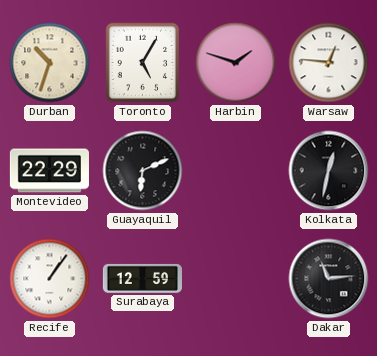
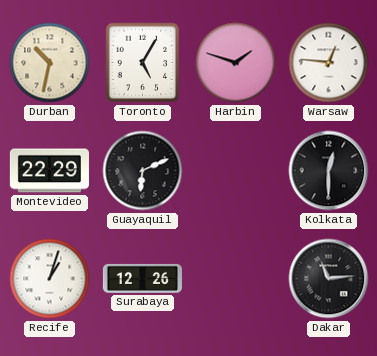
Durban: 10:33 -> 10:32
Kolkata: 12:32 -> 12:30
Recife: 1:06 -> 1:03
Surabaya: 12:59 -> 12:26
